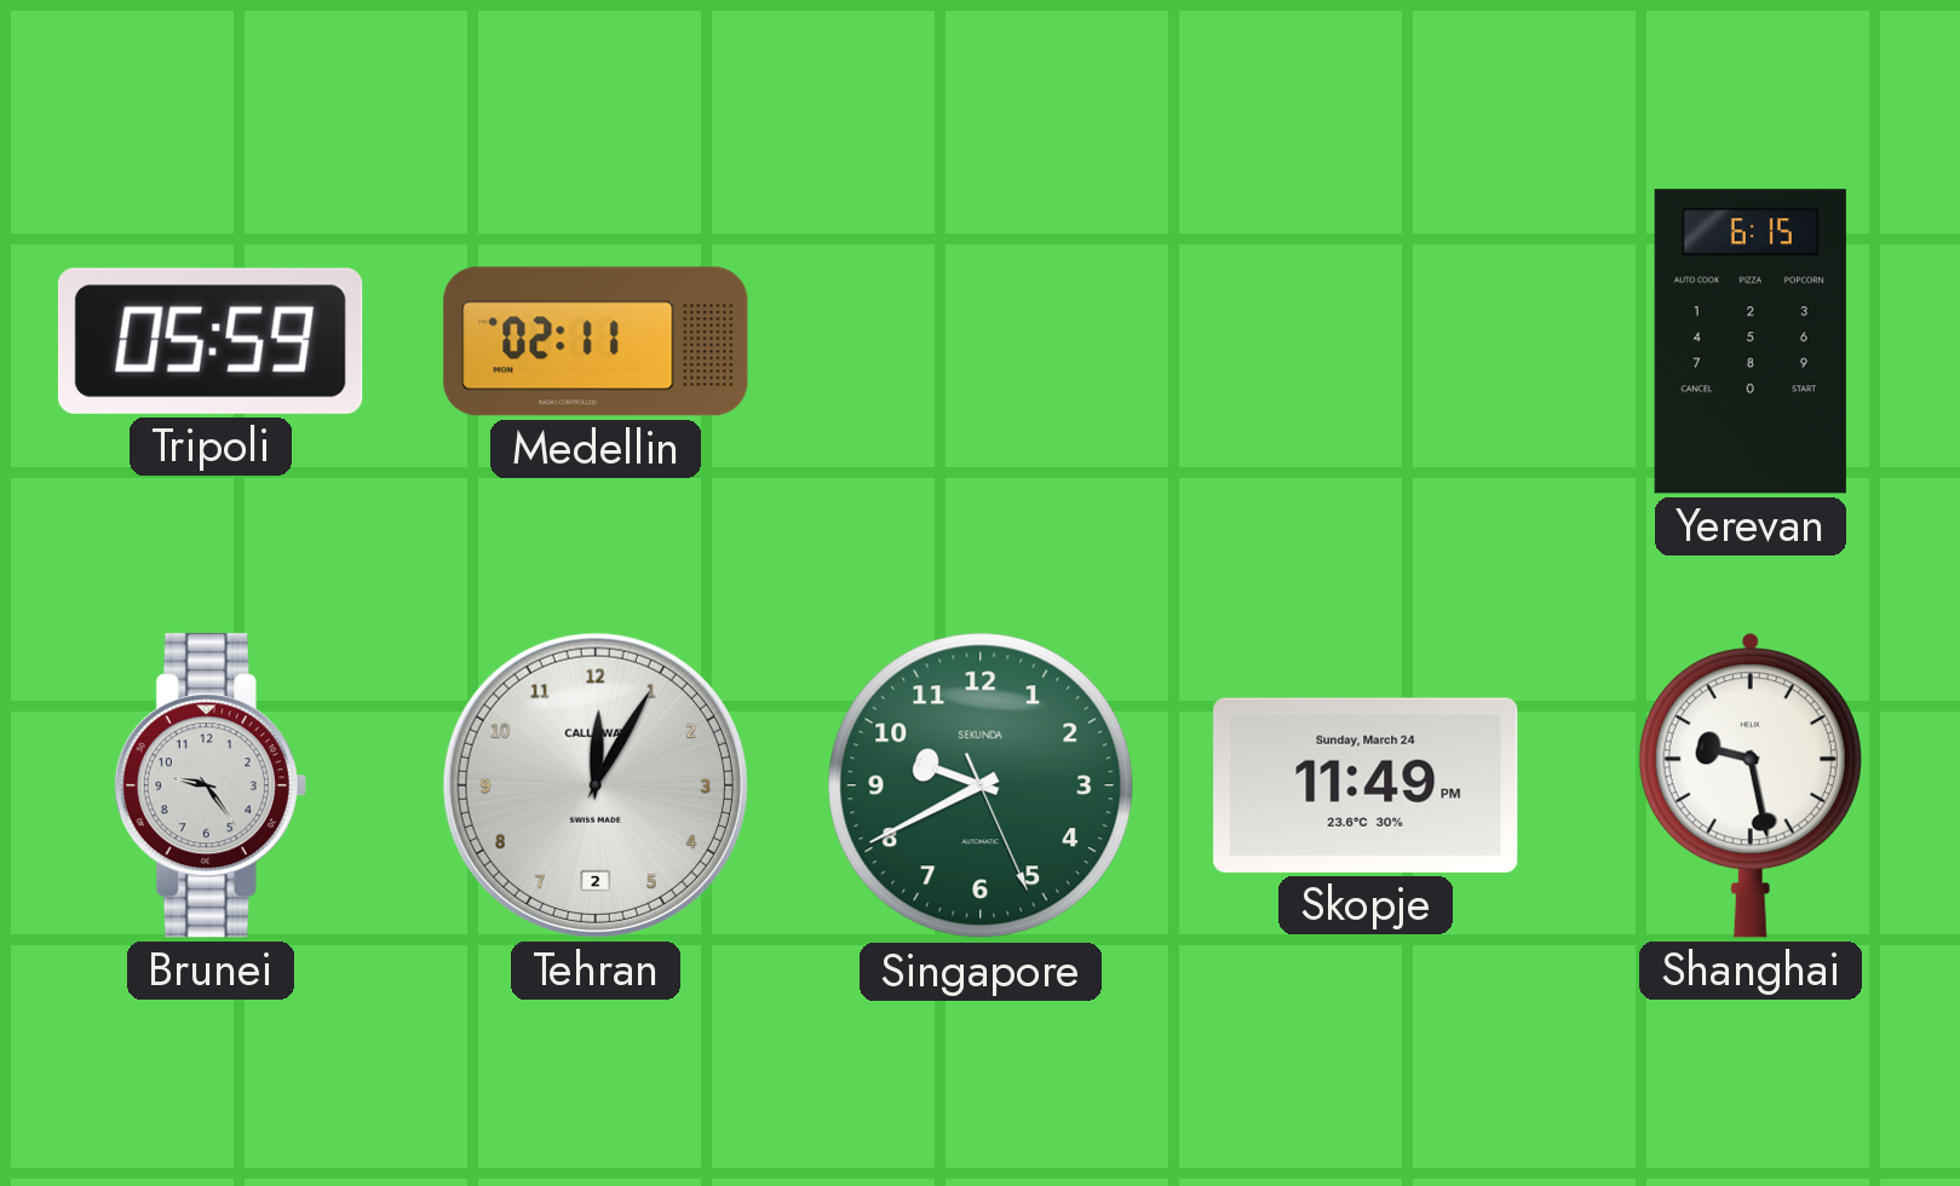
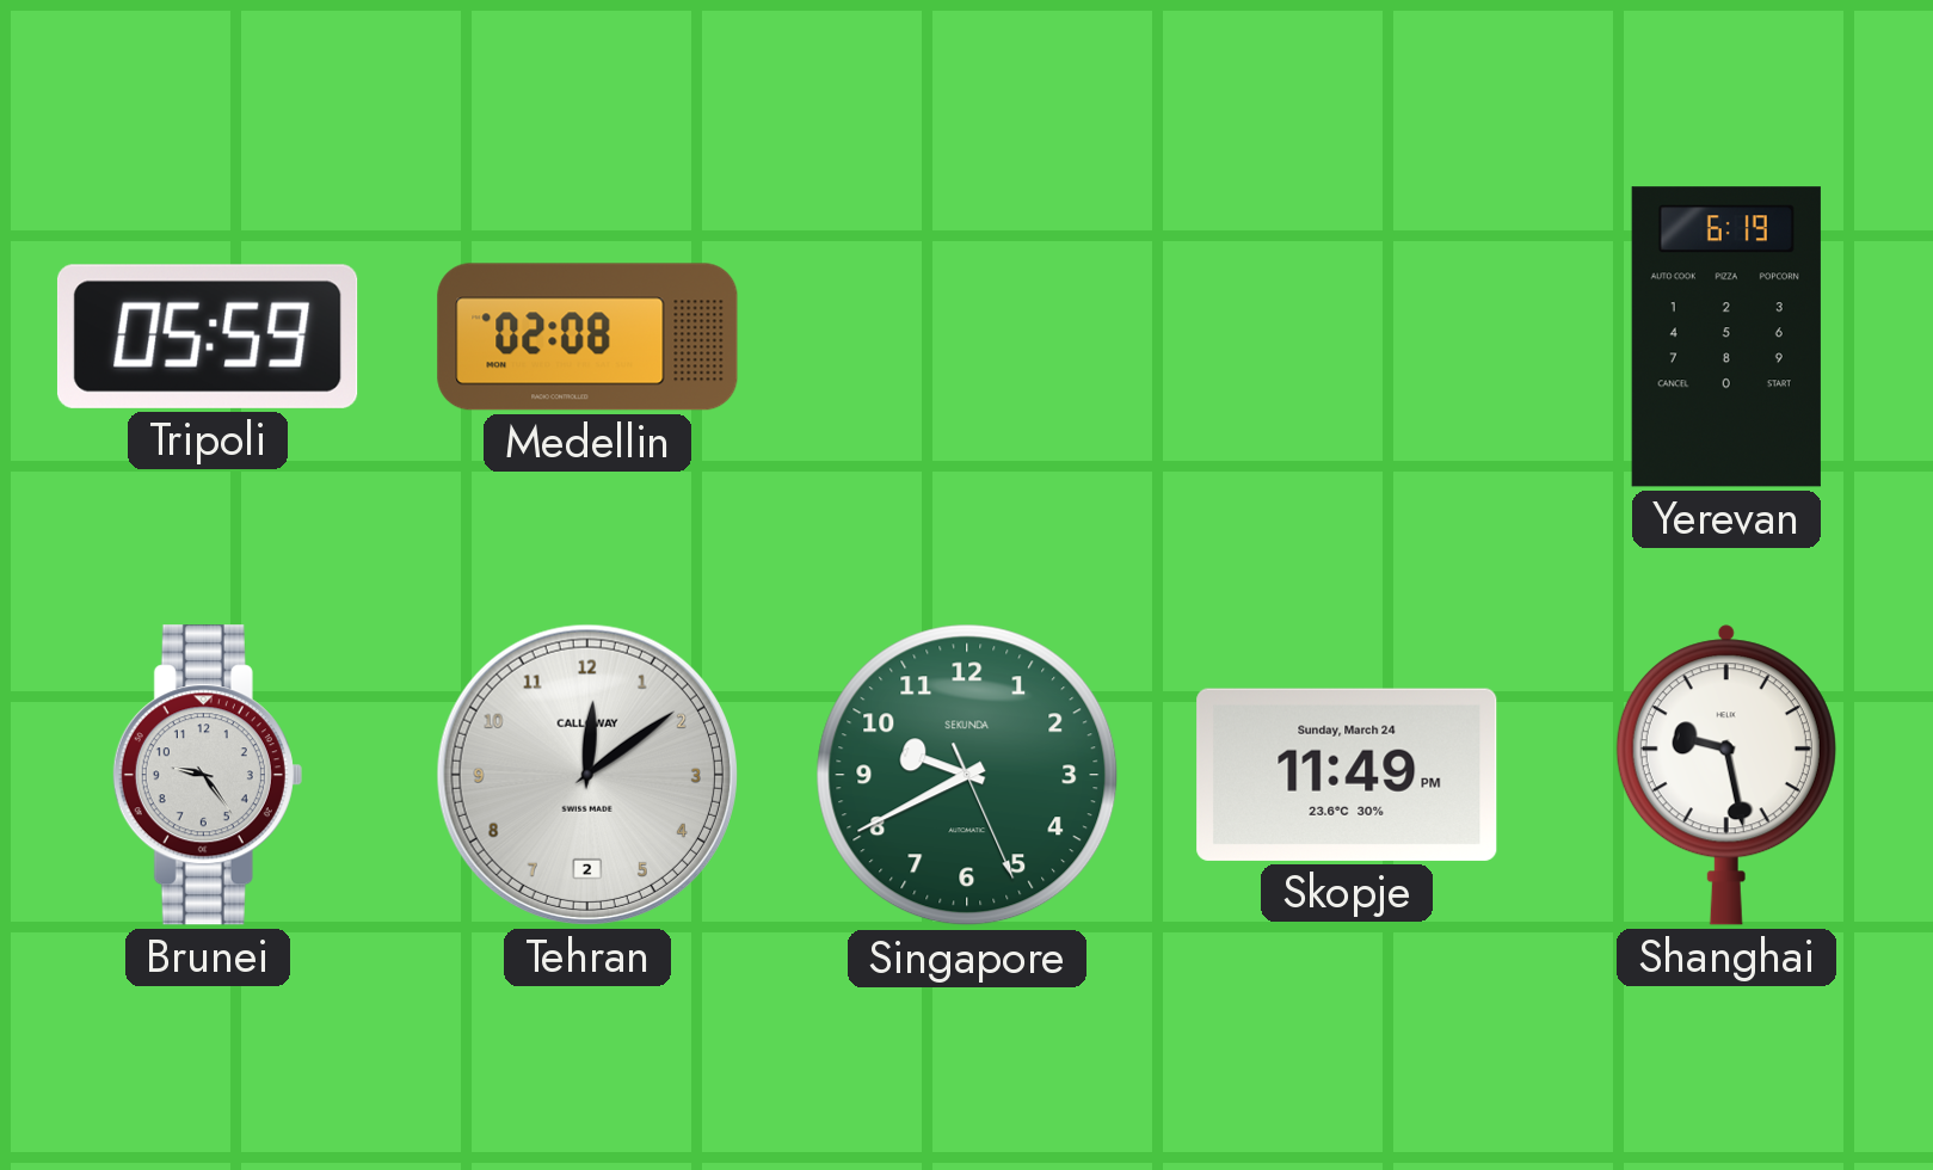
Medellin: 02:11 -> 02:08
Yerevan: 6:15 -> 6:19
Tehran: 12:05 -> 12:09
